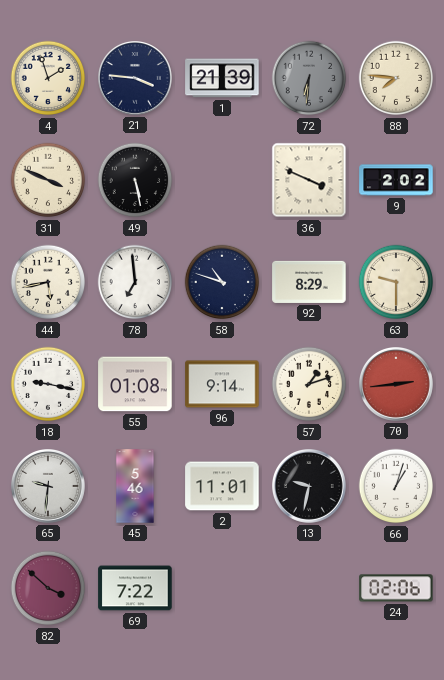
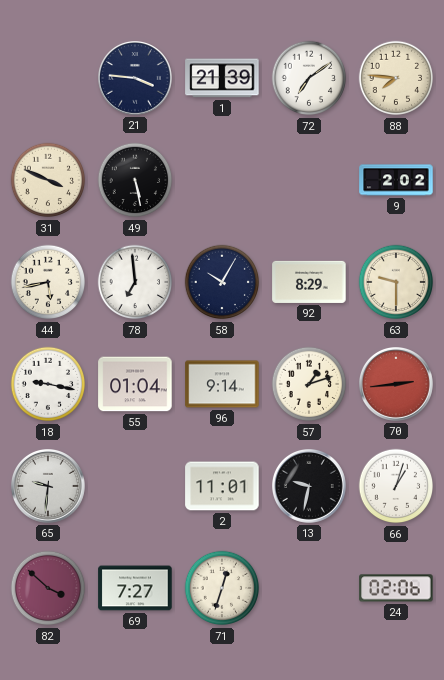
4: 1:57 -> none
72: 6:31 -> 7:09
72 dial: grey -> white
36: 3:49 -> none
58: 10:48 -> 10:05
55: 01:08 -> 01:04
45: 5:46 -> none
69: 7:22 -> 7:27
71: none -> 12:33
